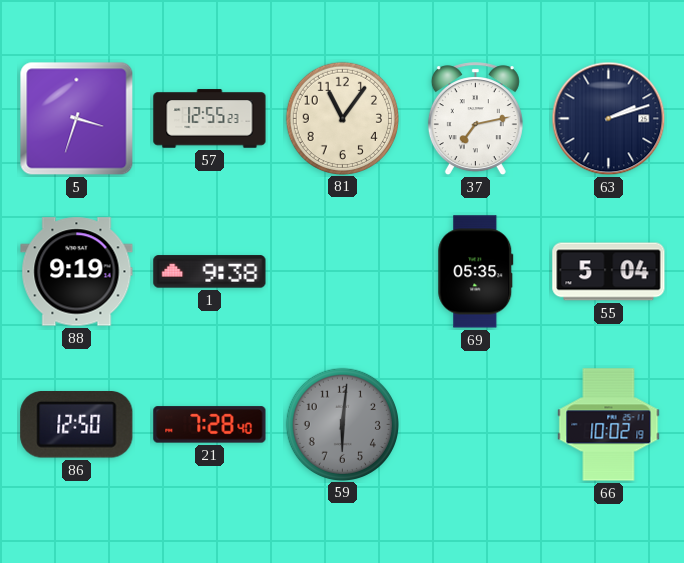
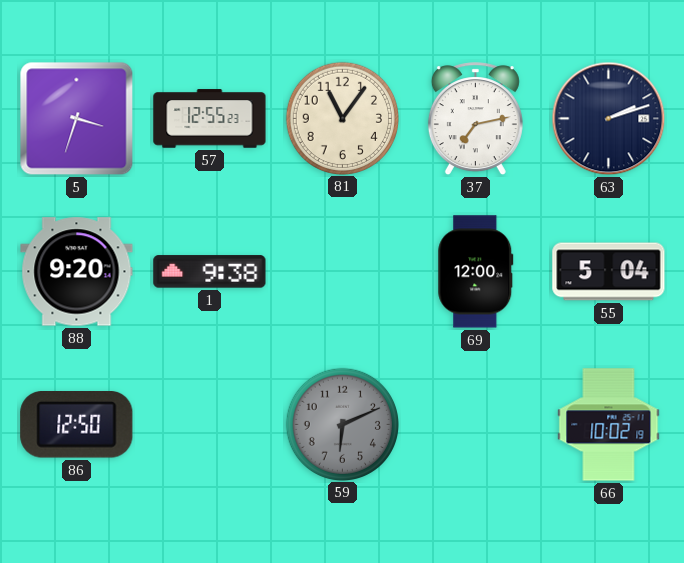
88: 9:19 -> 9:20
69: 05:35 -> 12:00
21: 7:28 -> none
59: 6:01 -> 6:11
